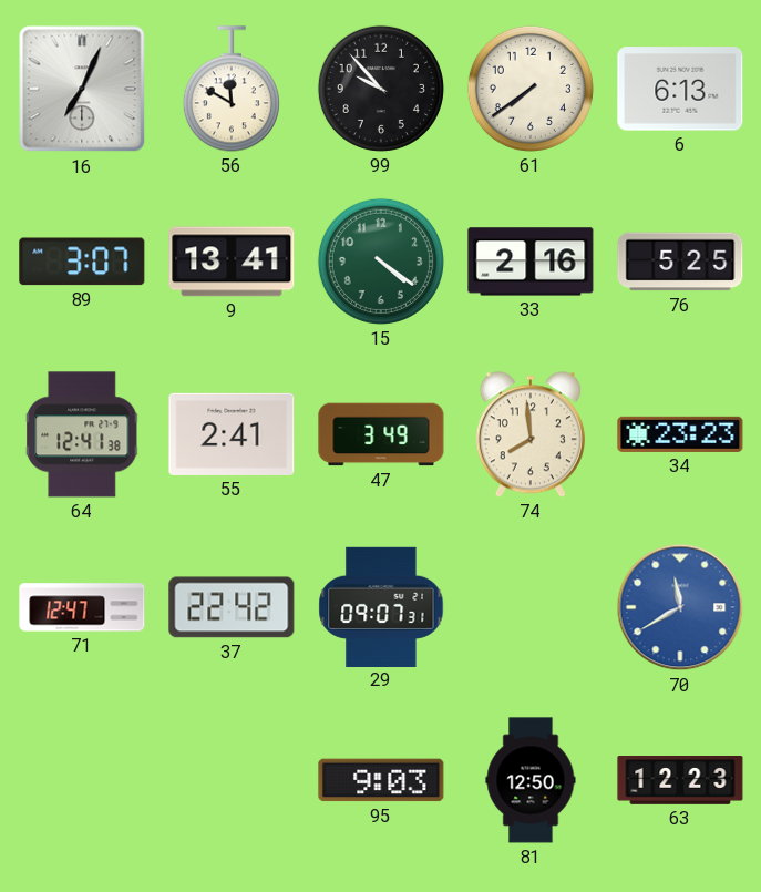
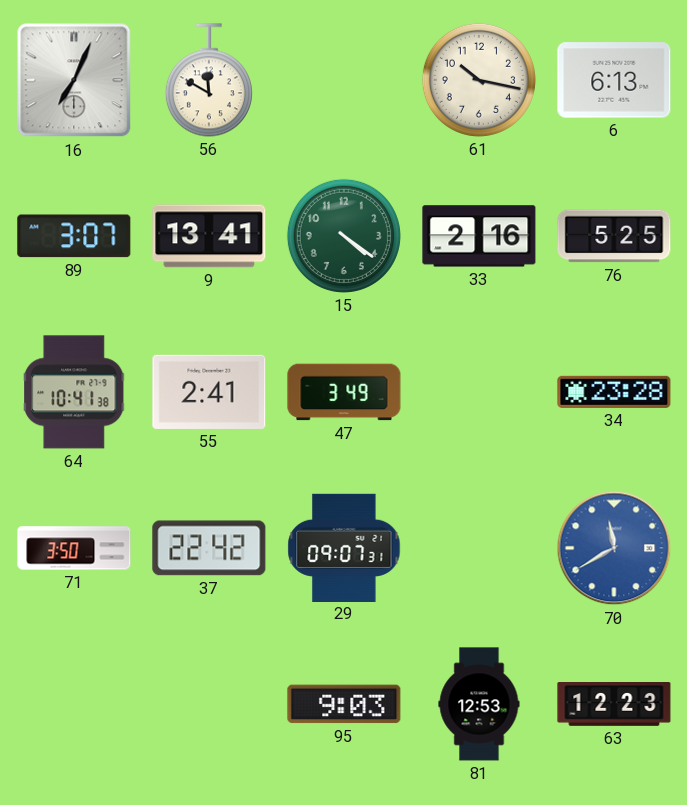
99: 9:53 -> none
61: 7:39 -> 10:17
64: 12:41 -> 10:41
74: 7:59 -> none
34: 23:23 -> 23:28
71: 12:47 -> 3:50
81: 12:50 -> 12:53
